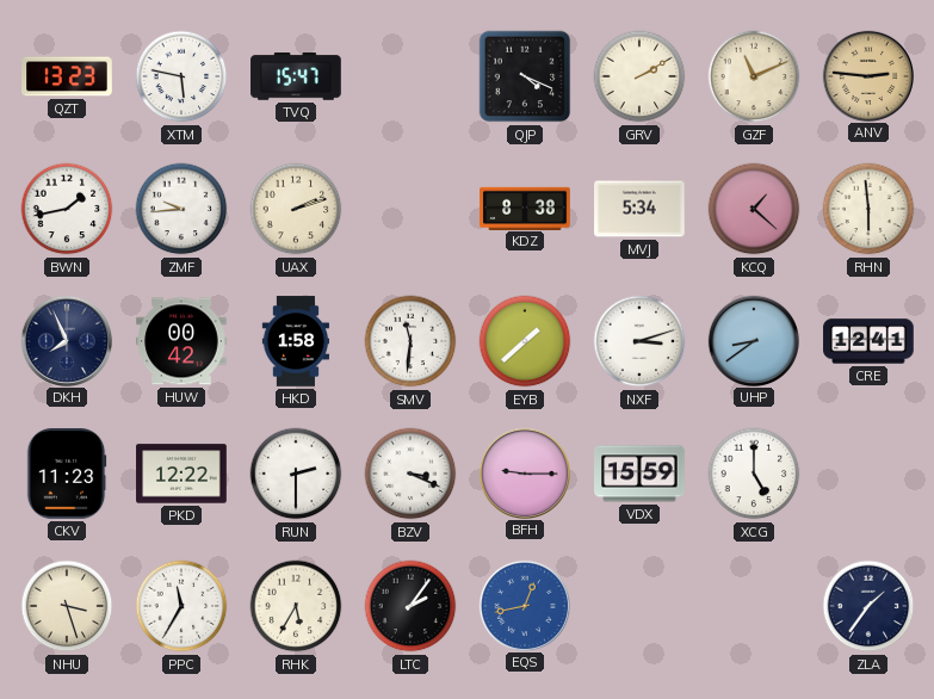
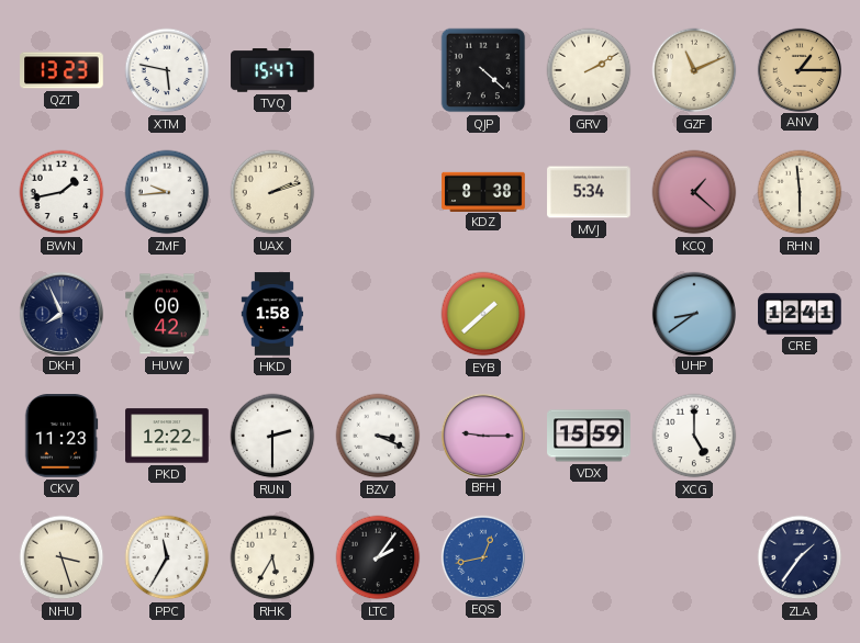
QJP: 4:19 -> 4:22
ANV: 2:46 -> 1:15
SMV: 11:31 -> none
NXF: 3:12 -> none
